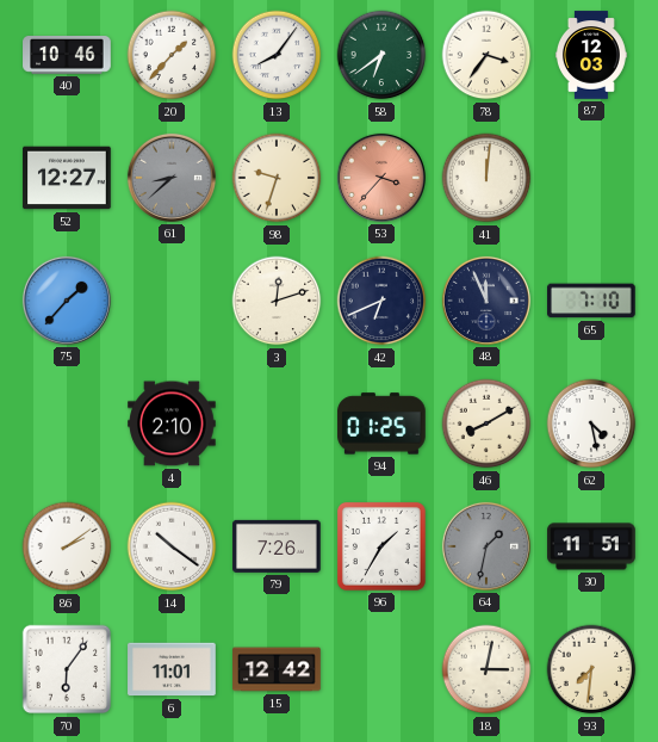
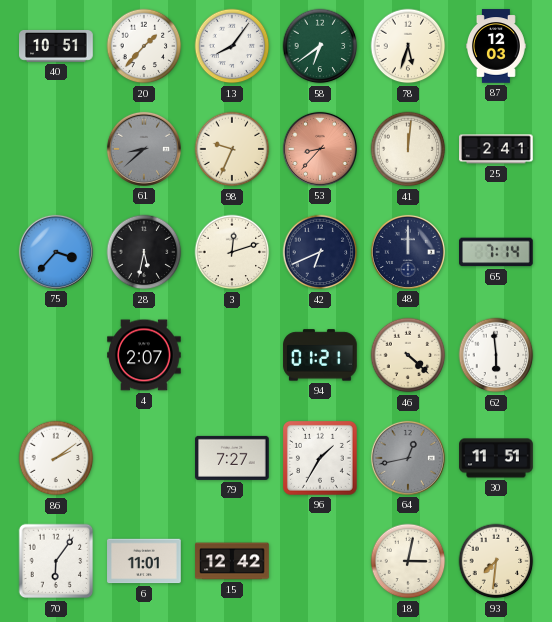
40: 10:46 -> 10:51
78: 3:36 -> 5:33
52: 12:27 -> none
98: 9:33 -> 9:34
53: 3:37 -> 8:37
25: none -> 2:41
75: 1:37 -> 3:37
28: none -> 5:32
48: 11:56 -> 12:00
65: 7:10 -> 7:14
4: 2:10 -> 2:07
94: 01:25 -> 01:21
46: 8:10 -> 4:22
62: 4:28 -> 5:59
14: 10:21 -> none
79: 7:26 -> 7:27
64: 1:32 -> 12:43
